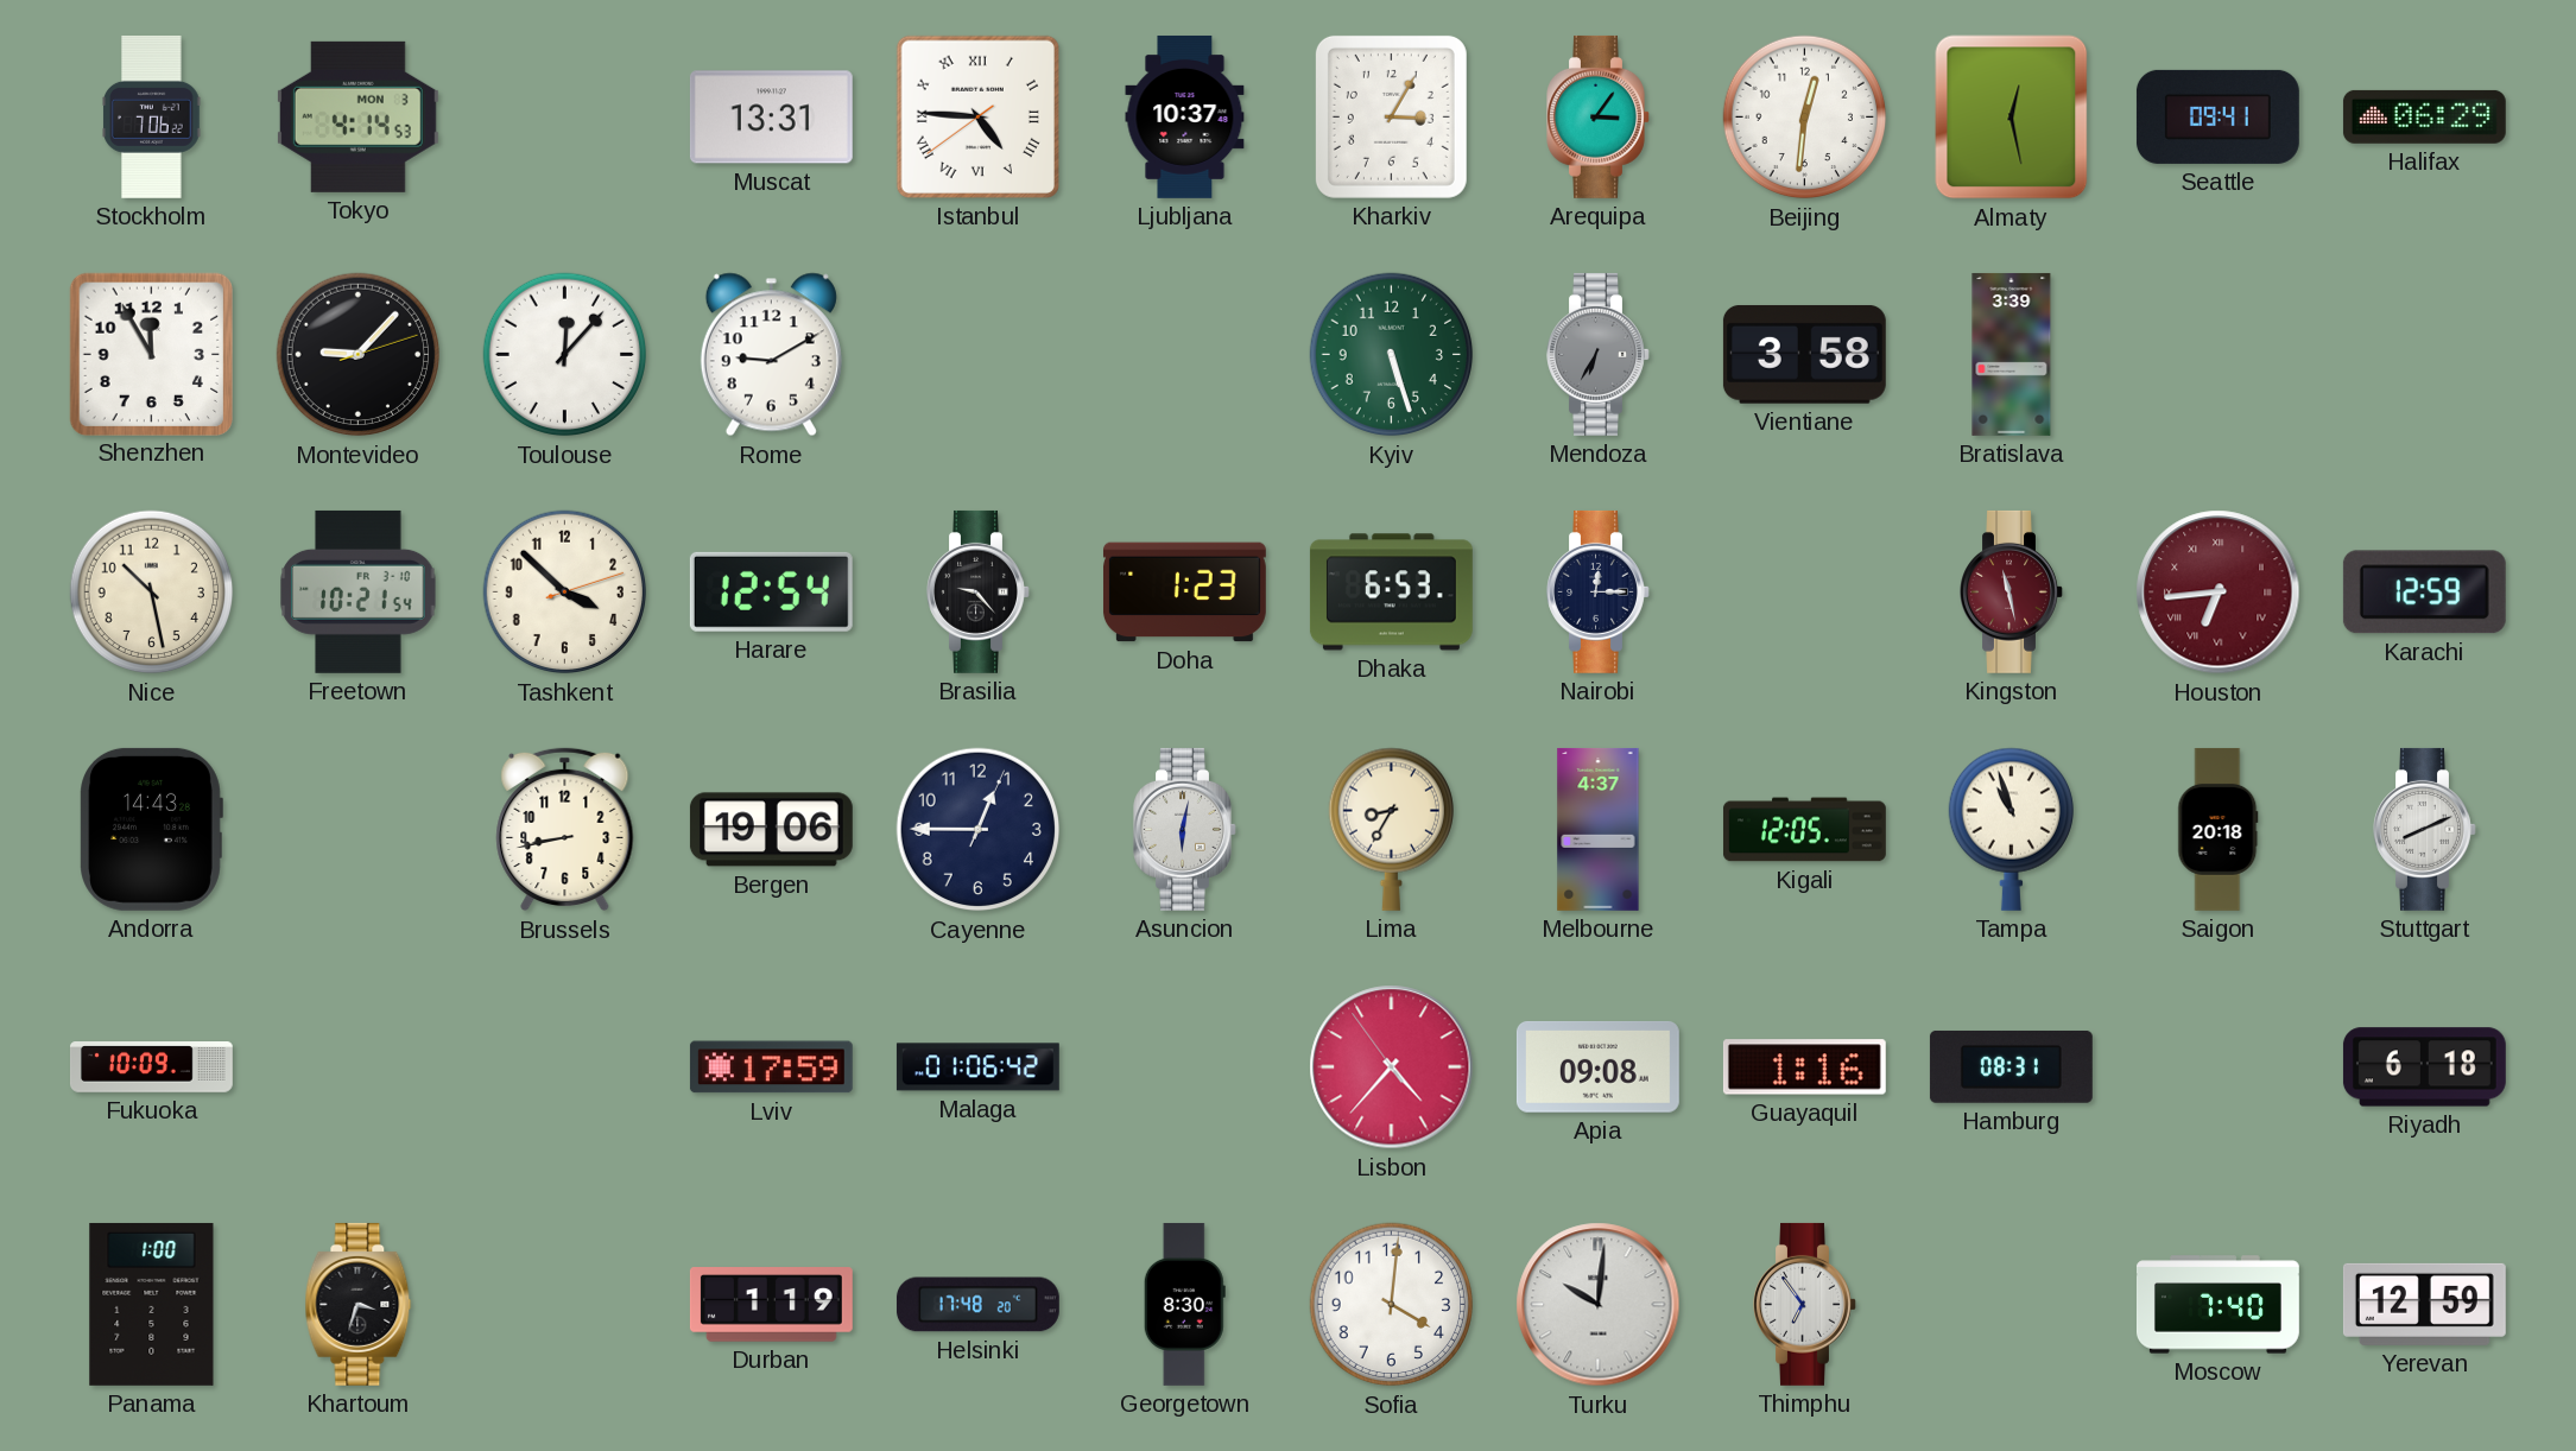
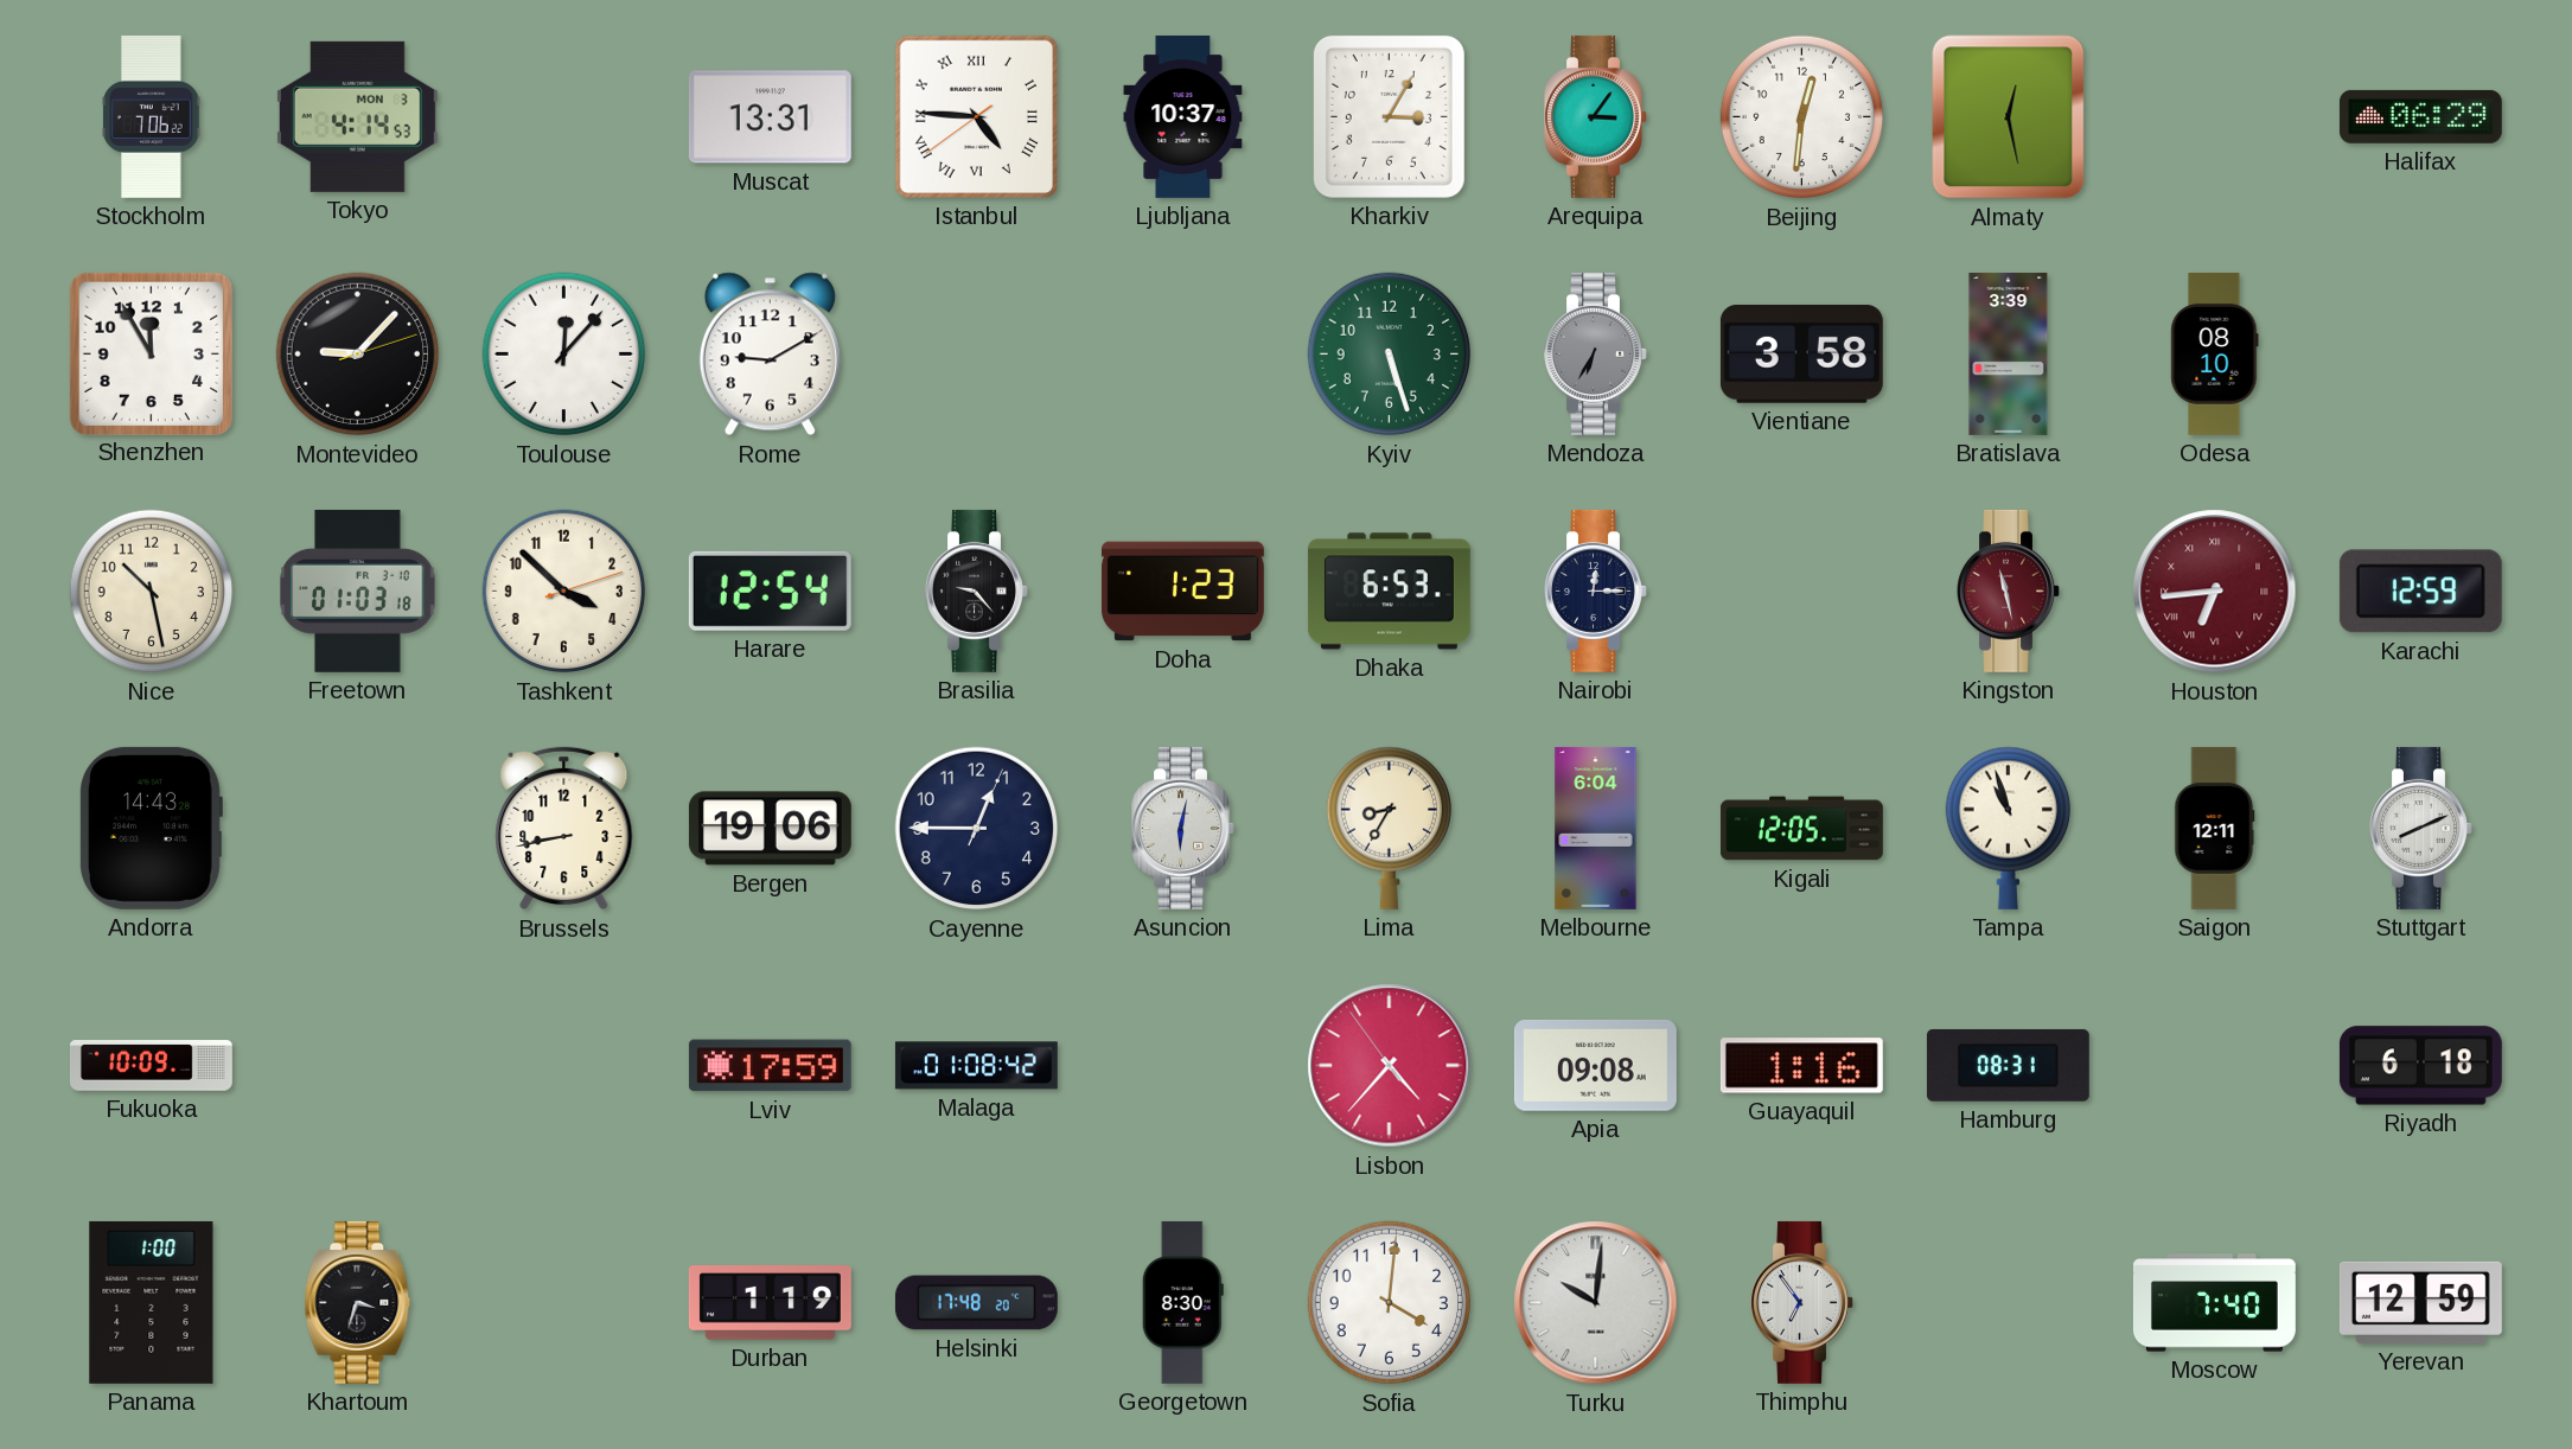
Seattle: 09:41 -> none
Odesa: none -> 08:10
Freetown: 10:21 -> 01:03
Melbourne: 4:37 -> 6:04
Saigon: 20:18 -> 12:11
Malaga: 01:06 -> 01:08
